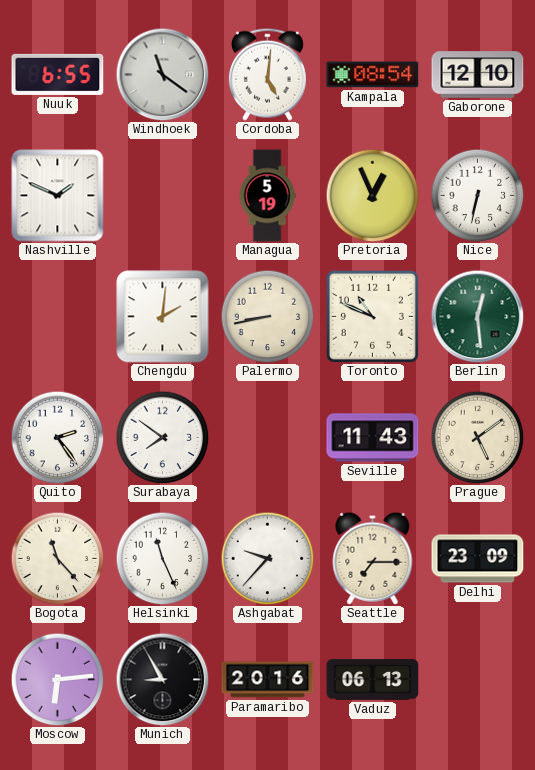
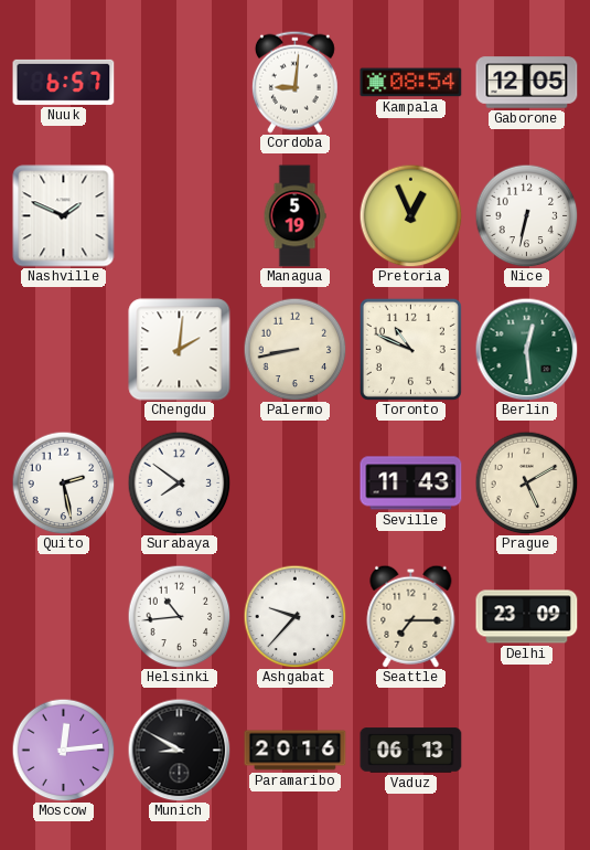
Nuuk: 6:55 -> 6:57
Windhoek: 11:21 -> none
Cordoba: 5:01 -> 9:01
Gaborone: 12:10 -> 12:05
Quito: 2:24 -> 2:28
Prague: 5:09 -> 5:10
Bogota: 11:23 -> none
Helsinki: 11:26 -> 10:44
Moscow: 6:14 -> 12:14
Munich: 8:55 -> 8:50
